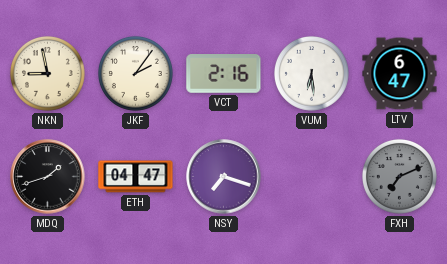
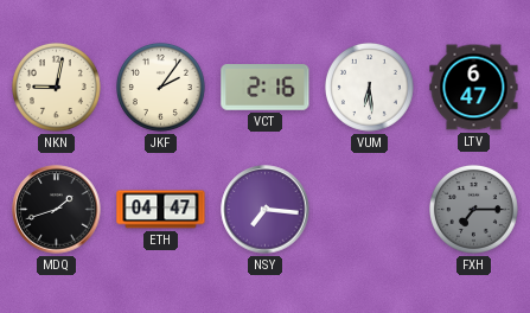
NKN: 8:58 -> 9:02
NSY: 7:18 -> 7:16
FXH: 7:11 -> 7:15
